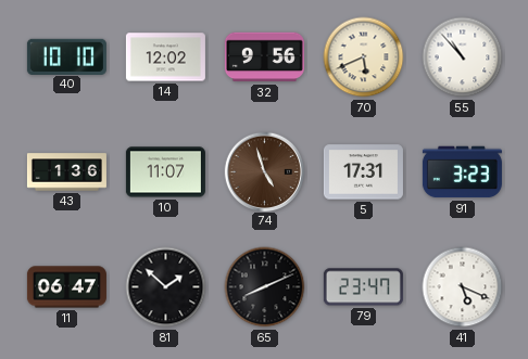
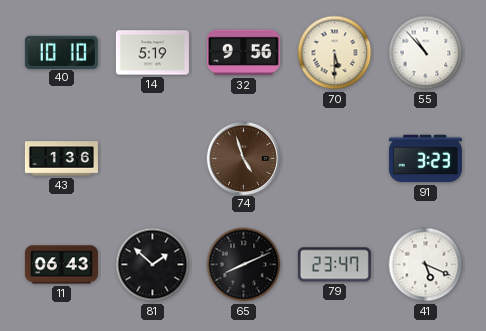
14: 12:02 -> 5:19
70: 5:41 -> 5:30
10: 11:07 -> none
5: 17:31 -> none
11: 06:47 -> 06:43
